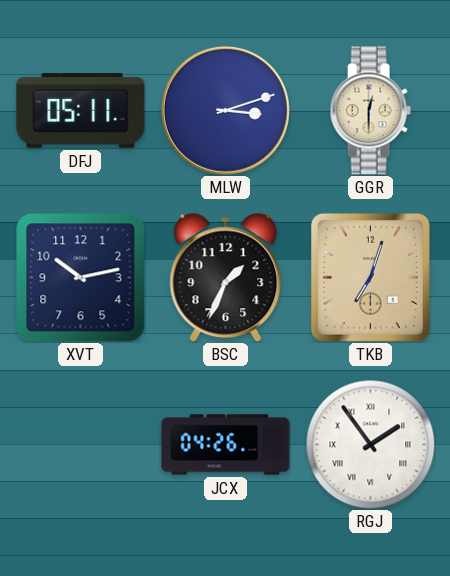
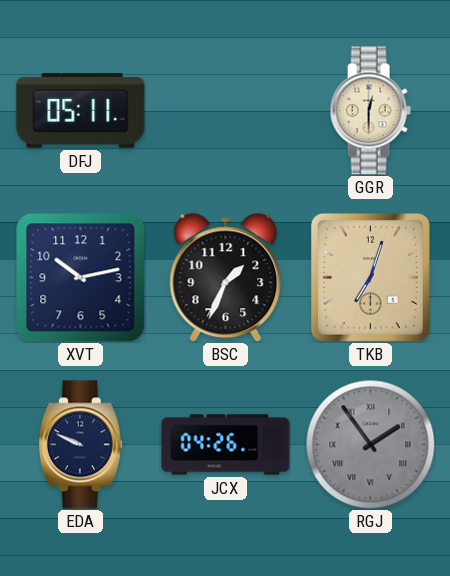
MLW: 3:12 -> none
EDA: none -> 9:49
RGJ dial: white -> grey
